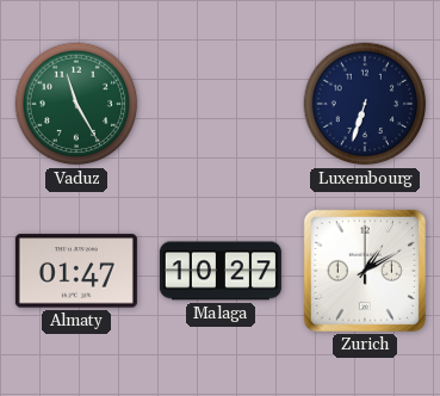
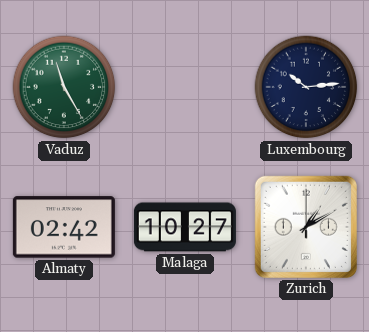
Luxembourg: 6:33 -> 10:14
Almaty: 01:47 -> 02:42
